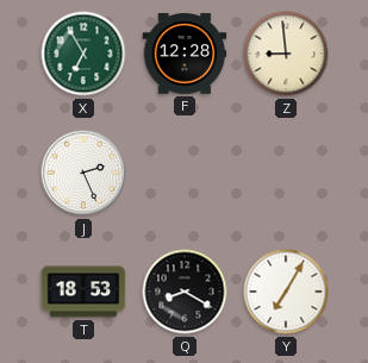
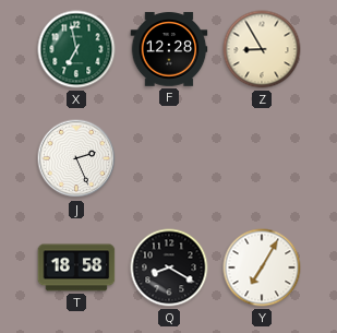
X: 6:55 -> 6:58
Z: 8:59 -> 8:55
T: 18:53 -> 18:58
